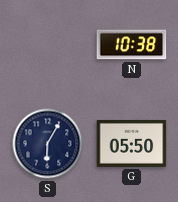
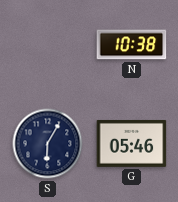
G: 05:50 -> 05:46
